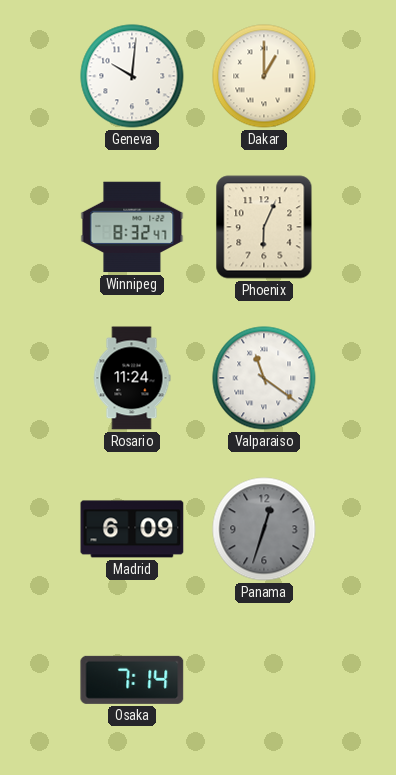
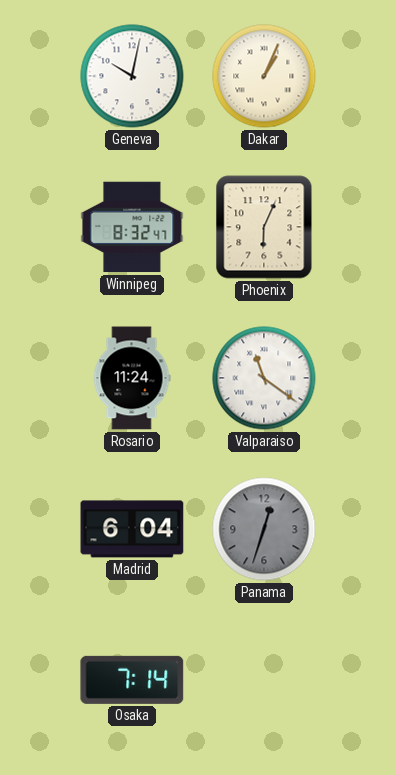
Geneva: 10:01 -> 10:02
Dakar: 1:00 -> 1:04
Madrid: 6:09 -> 6:04
